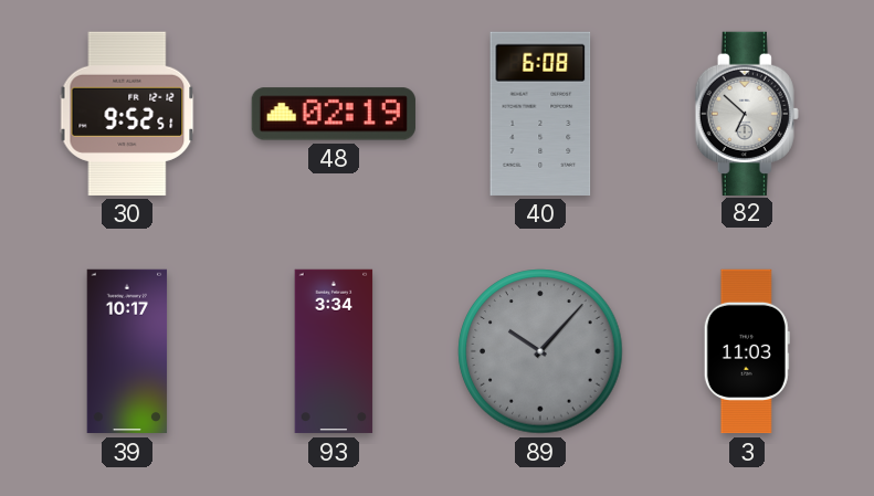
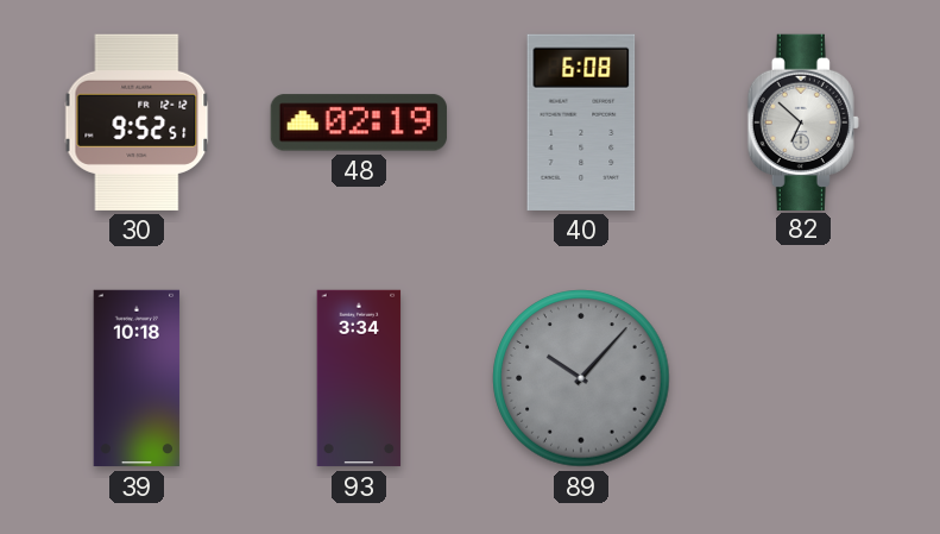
39: 10:17 -> 10:18
3: 11:03 -> none
